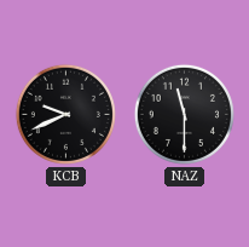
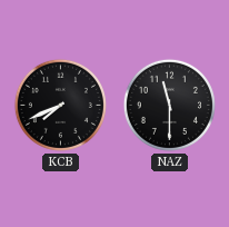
KCB: 9:41 -> 7:41
